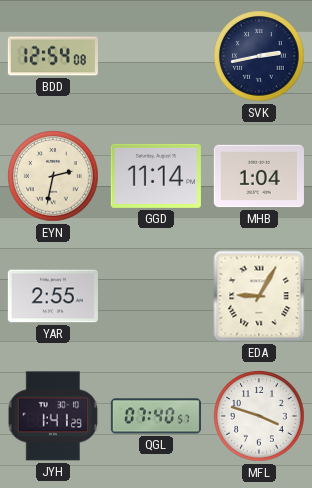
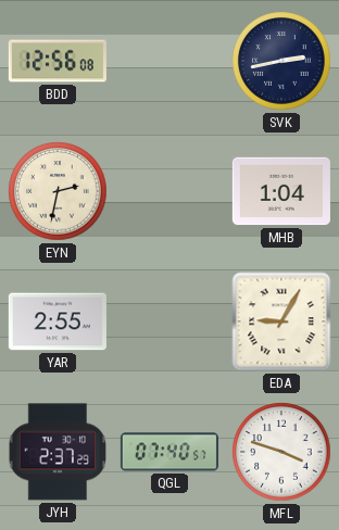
BDD: 12:54 -> 12:56
GGD: 11:14 -> none
JYH: 1:41 -> 2:37
